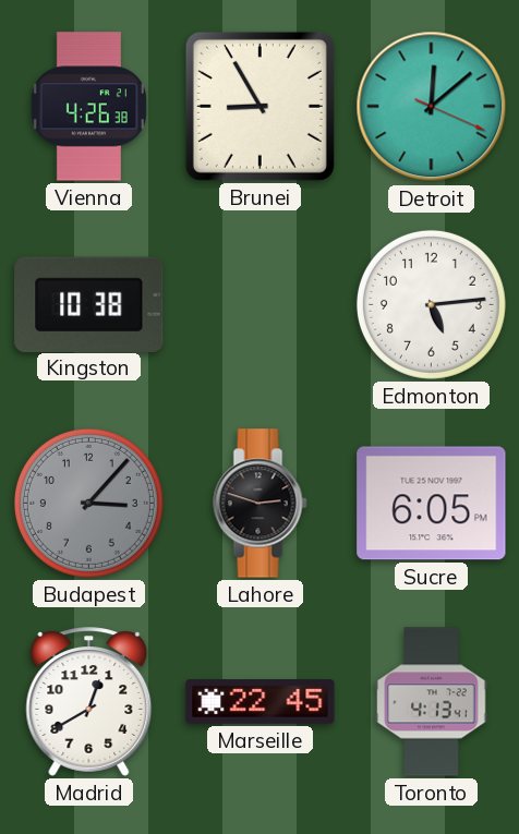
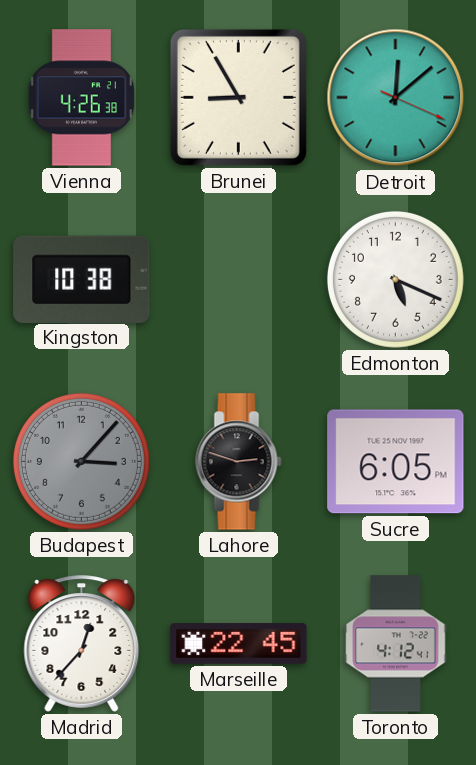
Edmonton: 5:14 -> 5:19
Madrid: 12:40 -> 12:37
Toronto: 4:13 -> 4:12
